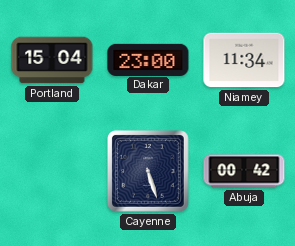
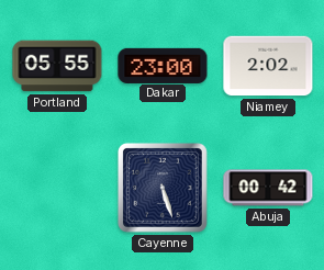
Portland: 15:04 -> 05:55
Niamey: 11:34 -> 2:02
